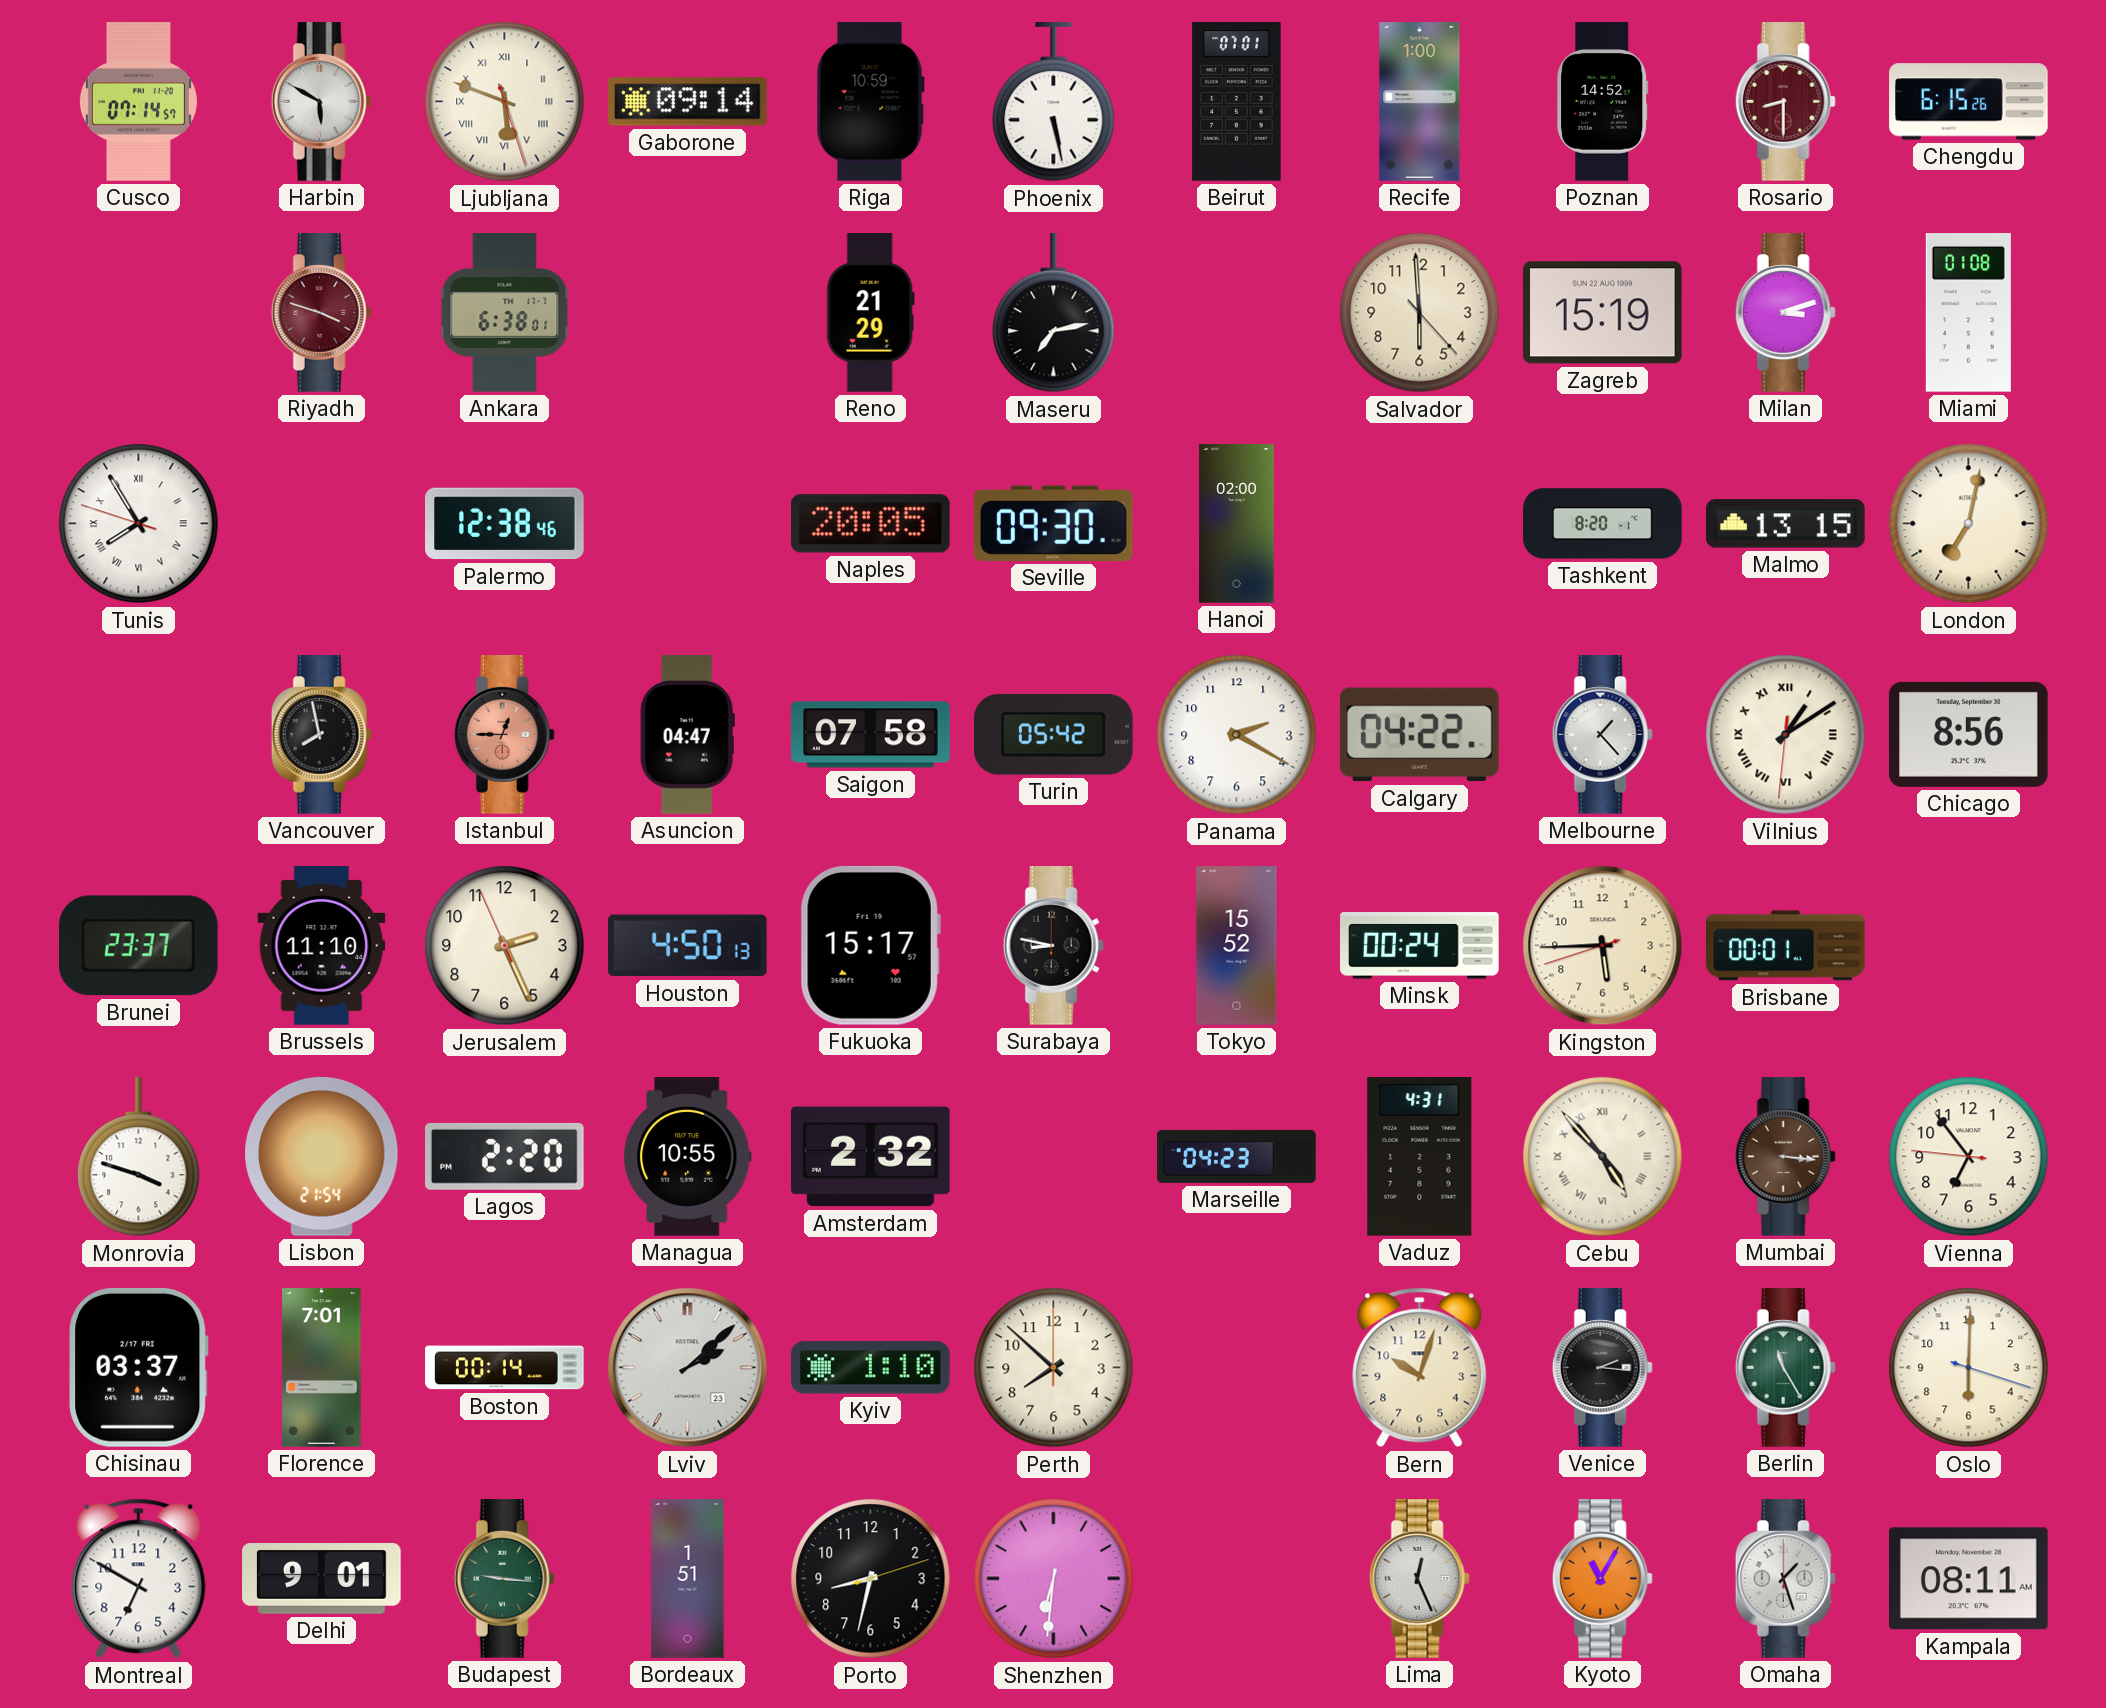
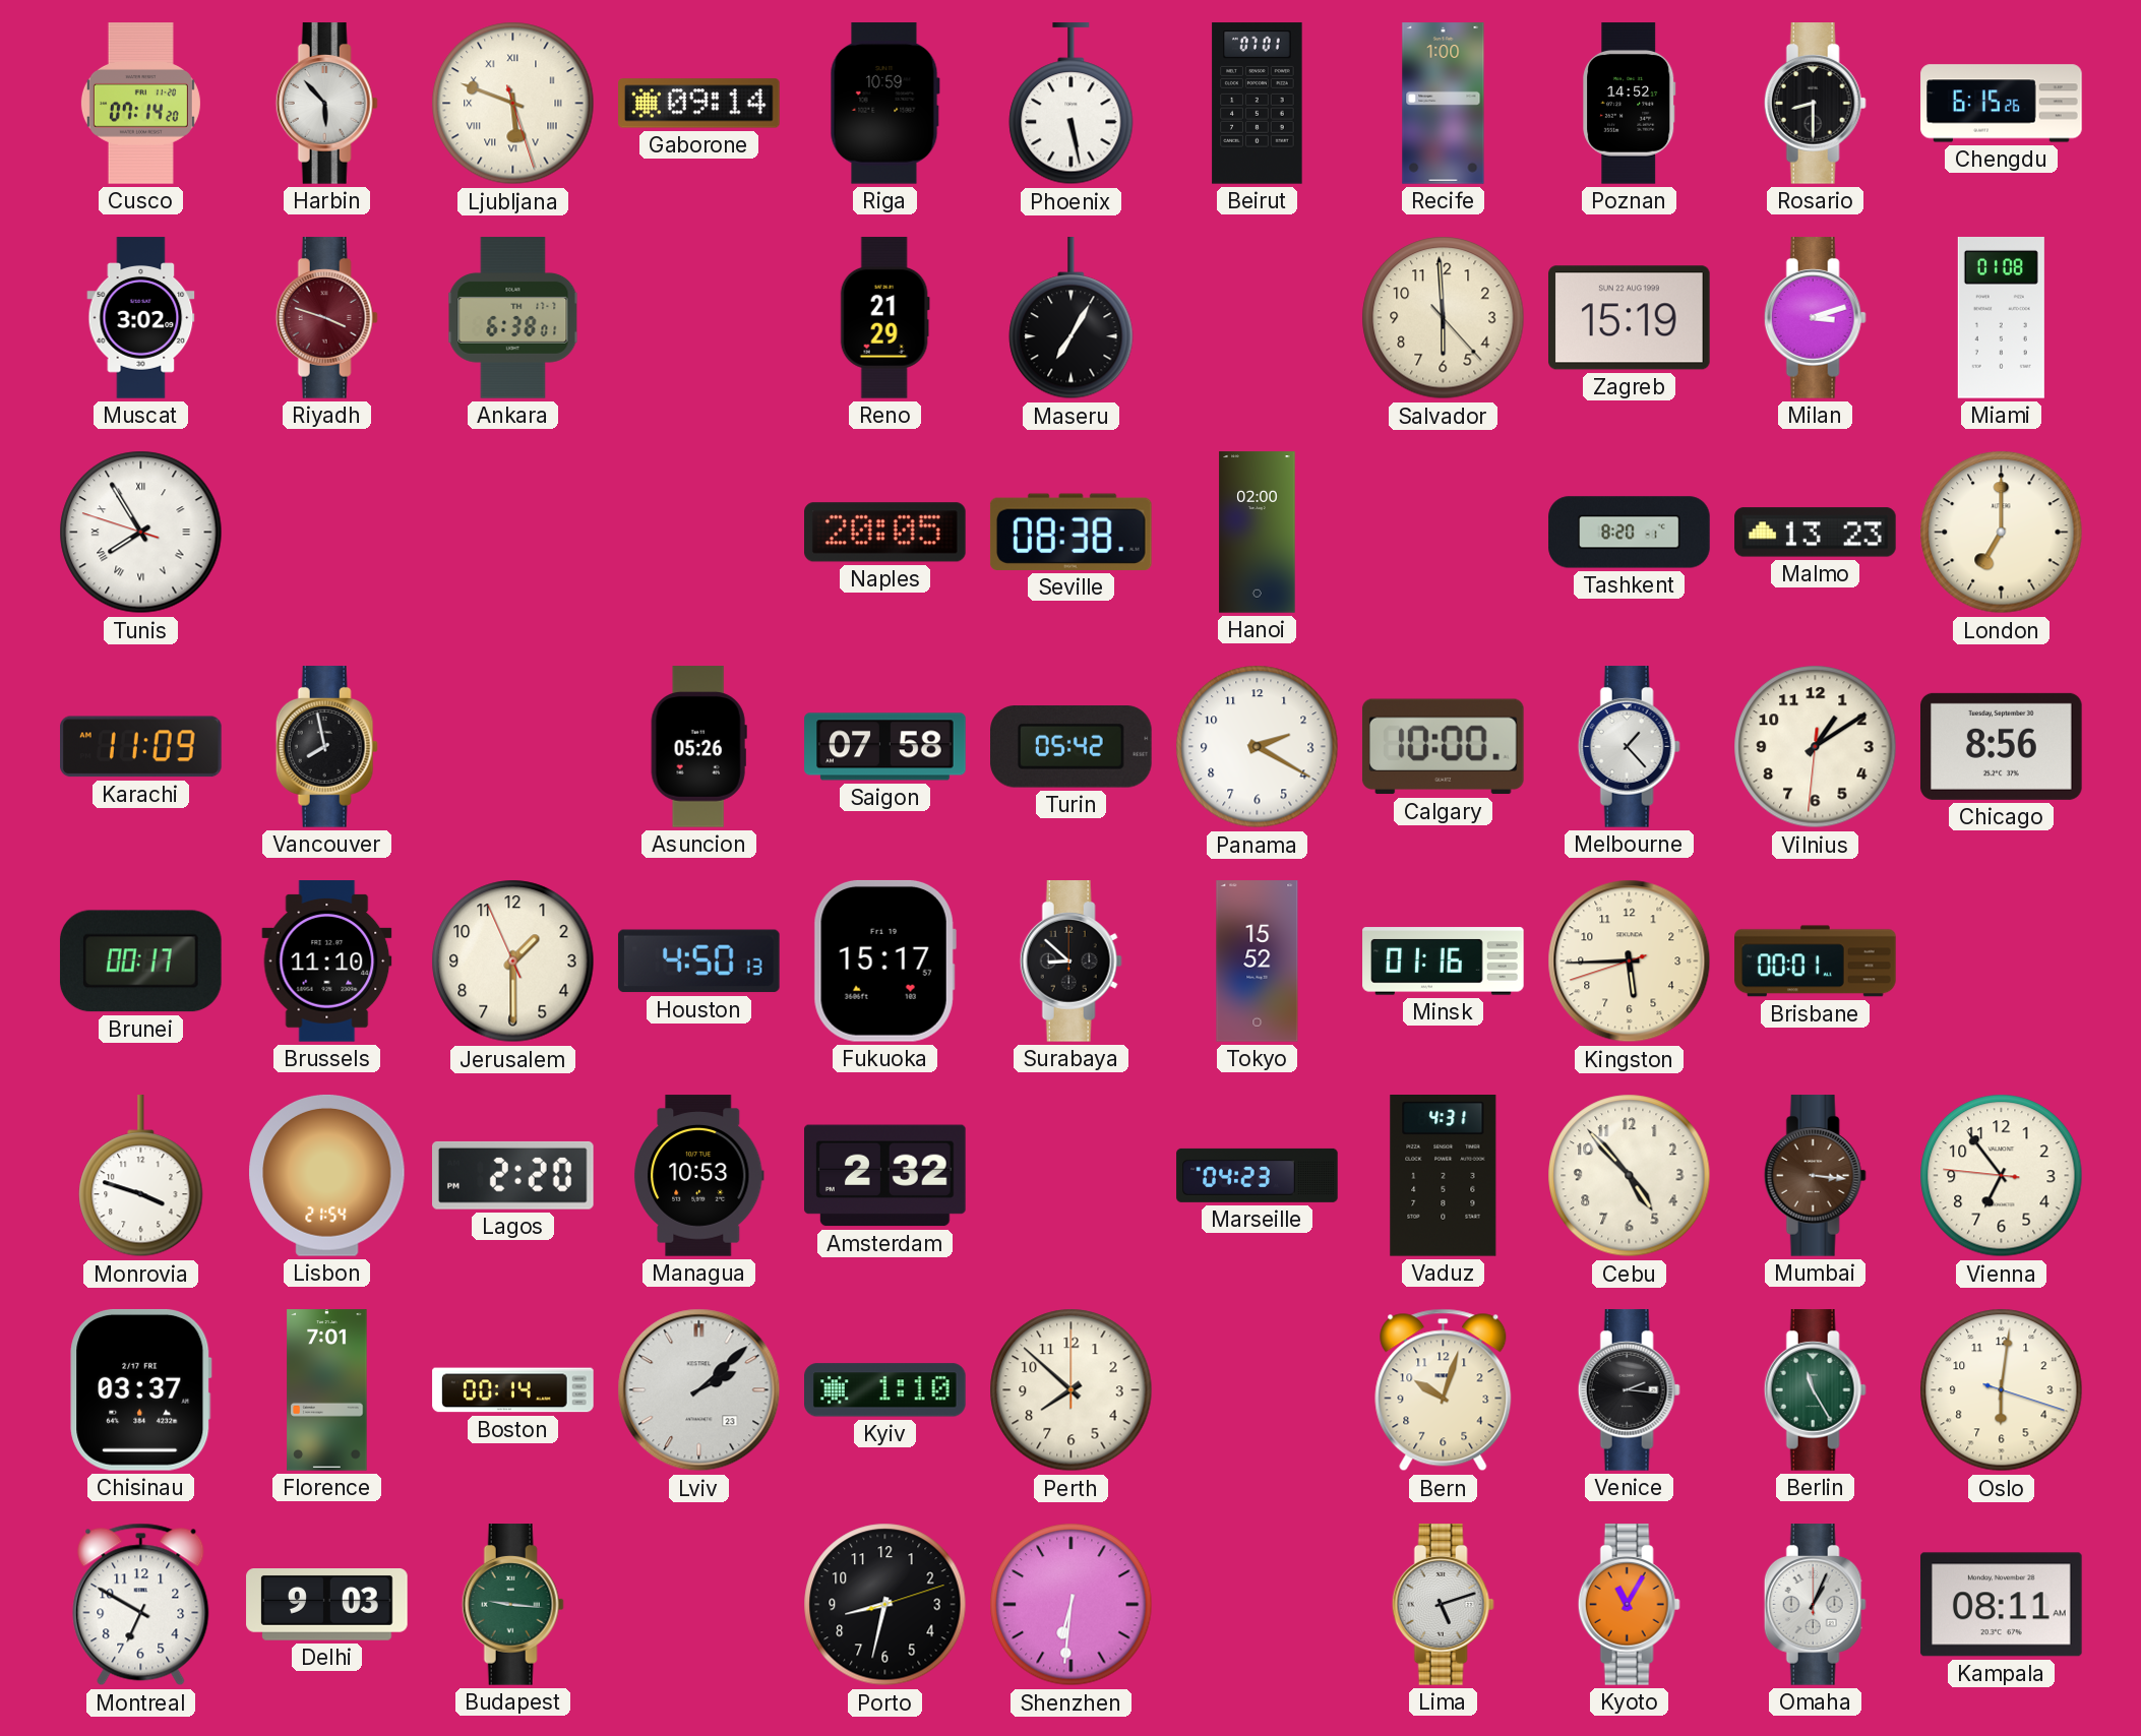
Cusco: 07:14:57 -> 07:14:20
Harbin: 5:50 -> 5:53
Rosario dial: burgundy -> black
Muscat: none -> 3:02
Maseru: 7:13 -> 7:05
Palermo: 12:38 -> none
Seville: 09:30 -> 08:38
Malmo: 13:15 -> 13:23
London: 7:02 -> 7:00
Karachi: none -> 11:09
Istanbul: 12:45 -> none
Asuncion: 04:47 -> 05:26
Calgary: 04:22 -> 10:00
Vilnius numerals: Roman -> Arabic
Brunei: 23:37 -> 00:17
Jerusalem: 2:25 -> 1:29
Surabaya: 8:47 -> 8:52
Minsk: 00:24 -> 01:16
Managua: 10:55 -> 10:53
Cebu numerals: Roman -> Arabic
Oslo: 6:00 -> 6:01
Delhi: 9:01 -> 9:03
Bordeaux: 1:51 -> none
Lima: 12:26 -> 5:12
Omaha: 1:27 -> 1:04
